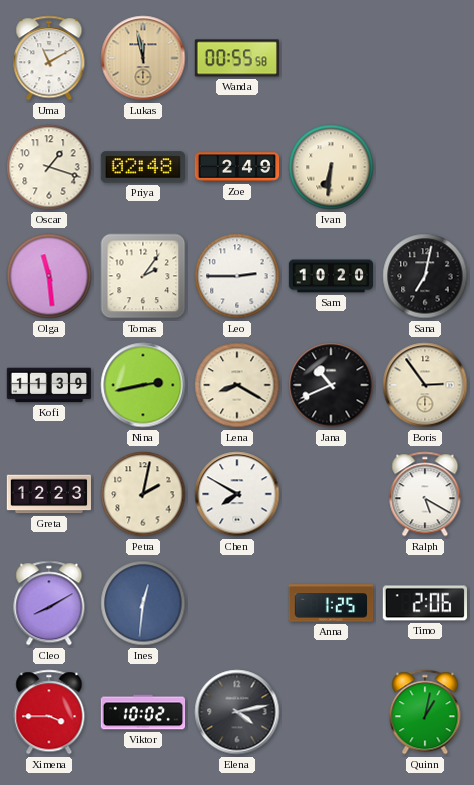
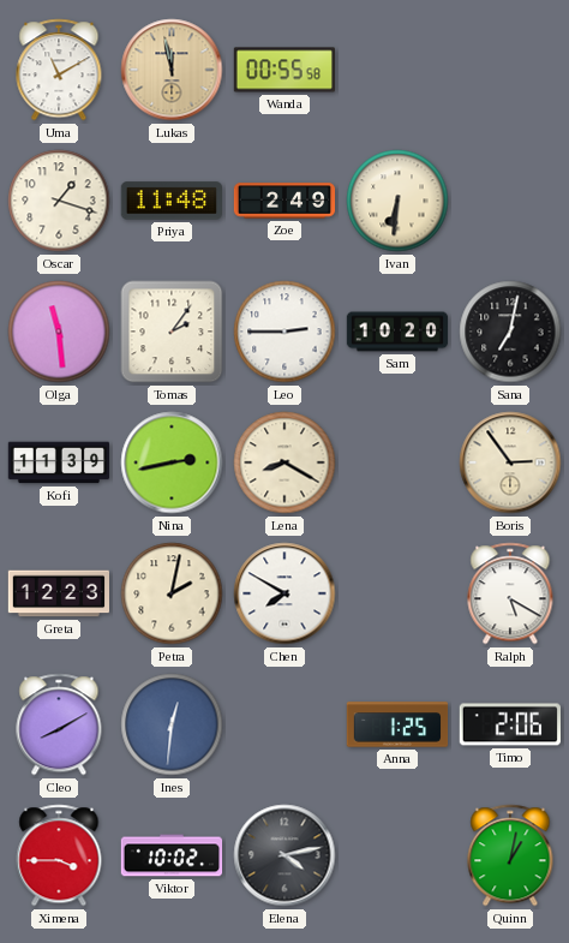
Priya: 02:48 -> 11:48
Jana: 10:41 -> none
